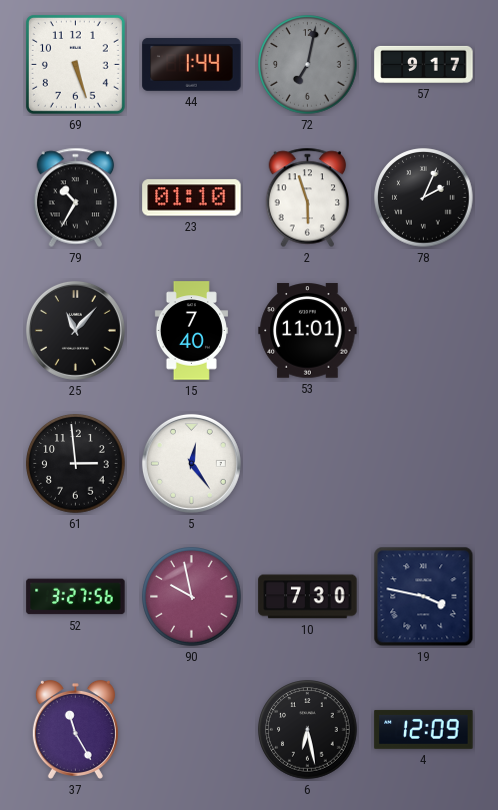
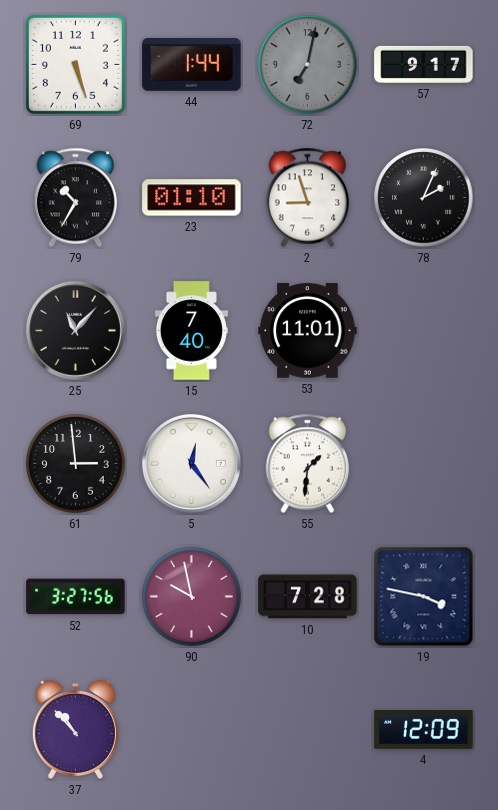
2: 5:57 -> 8:57
55: none -> 1:31
10: 7:30 -> 7:28
37: 11:25 -> 10:53
6: 6:28 -> none
